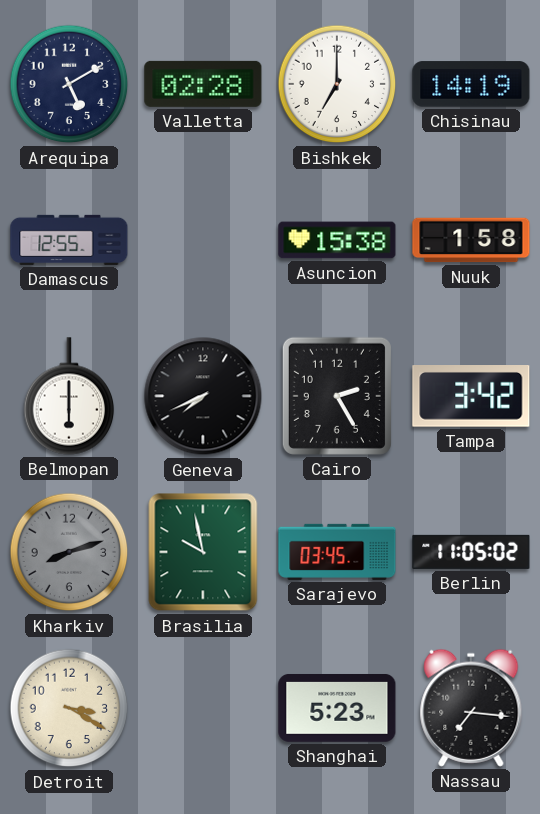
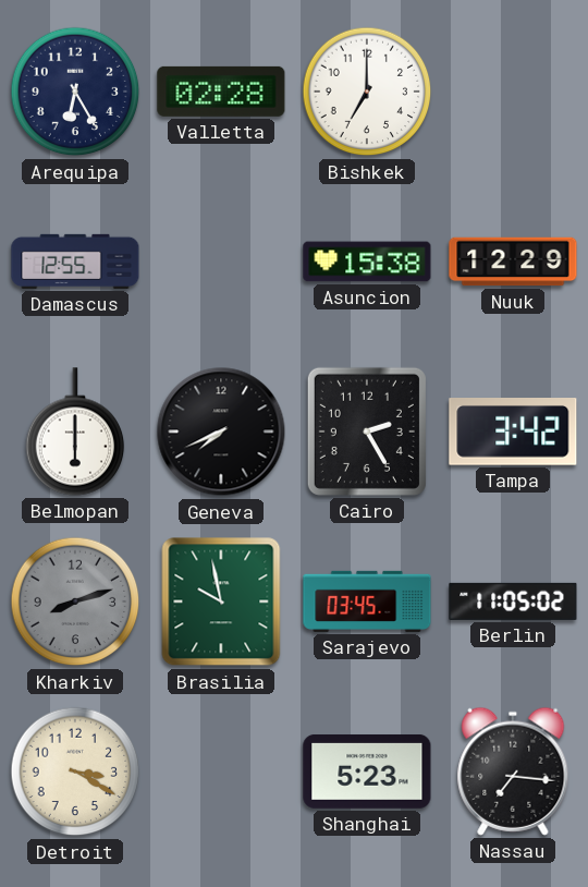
Arequipa: 5:10 -> 6:25
Chisinau: 14:19 -> none
Nuuk: 1:58 -> 12:29
